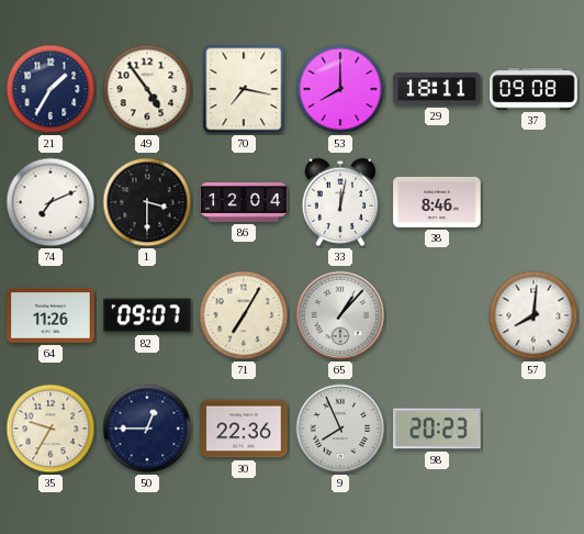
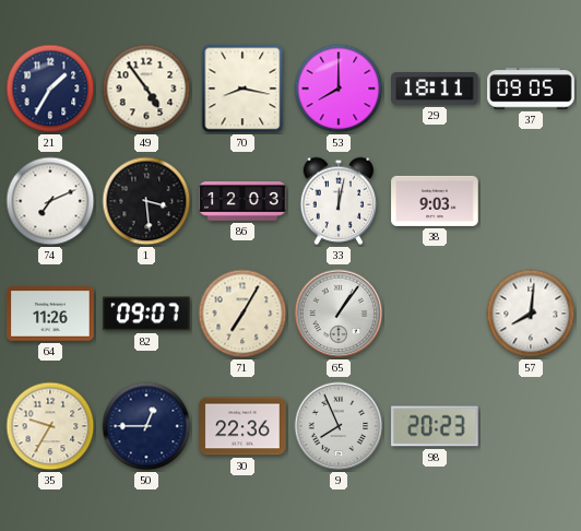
70: 7:17 -> 8:17
37: 09:08 -> 09:05
1: 3:30 -> 3:29
86: 12:04 -> 12:03
38: 8:46 -> 9:03
65: 1:07 -> 1:06
